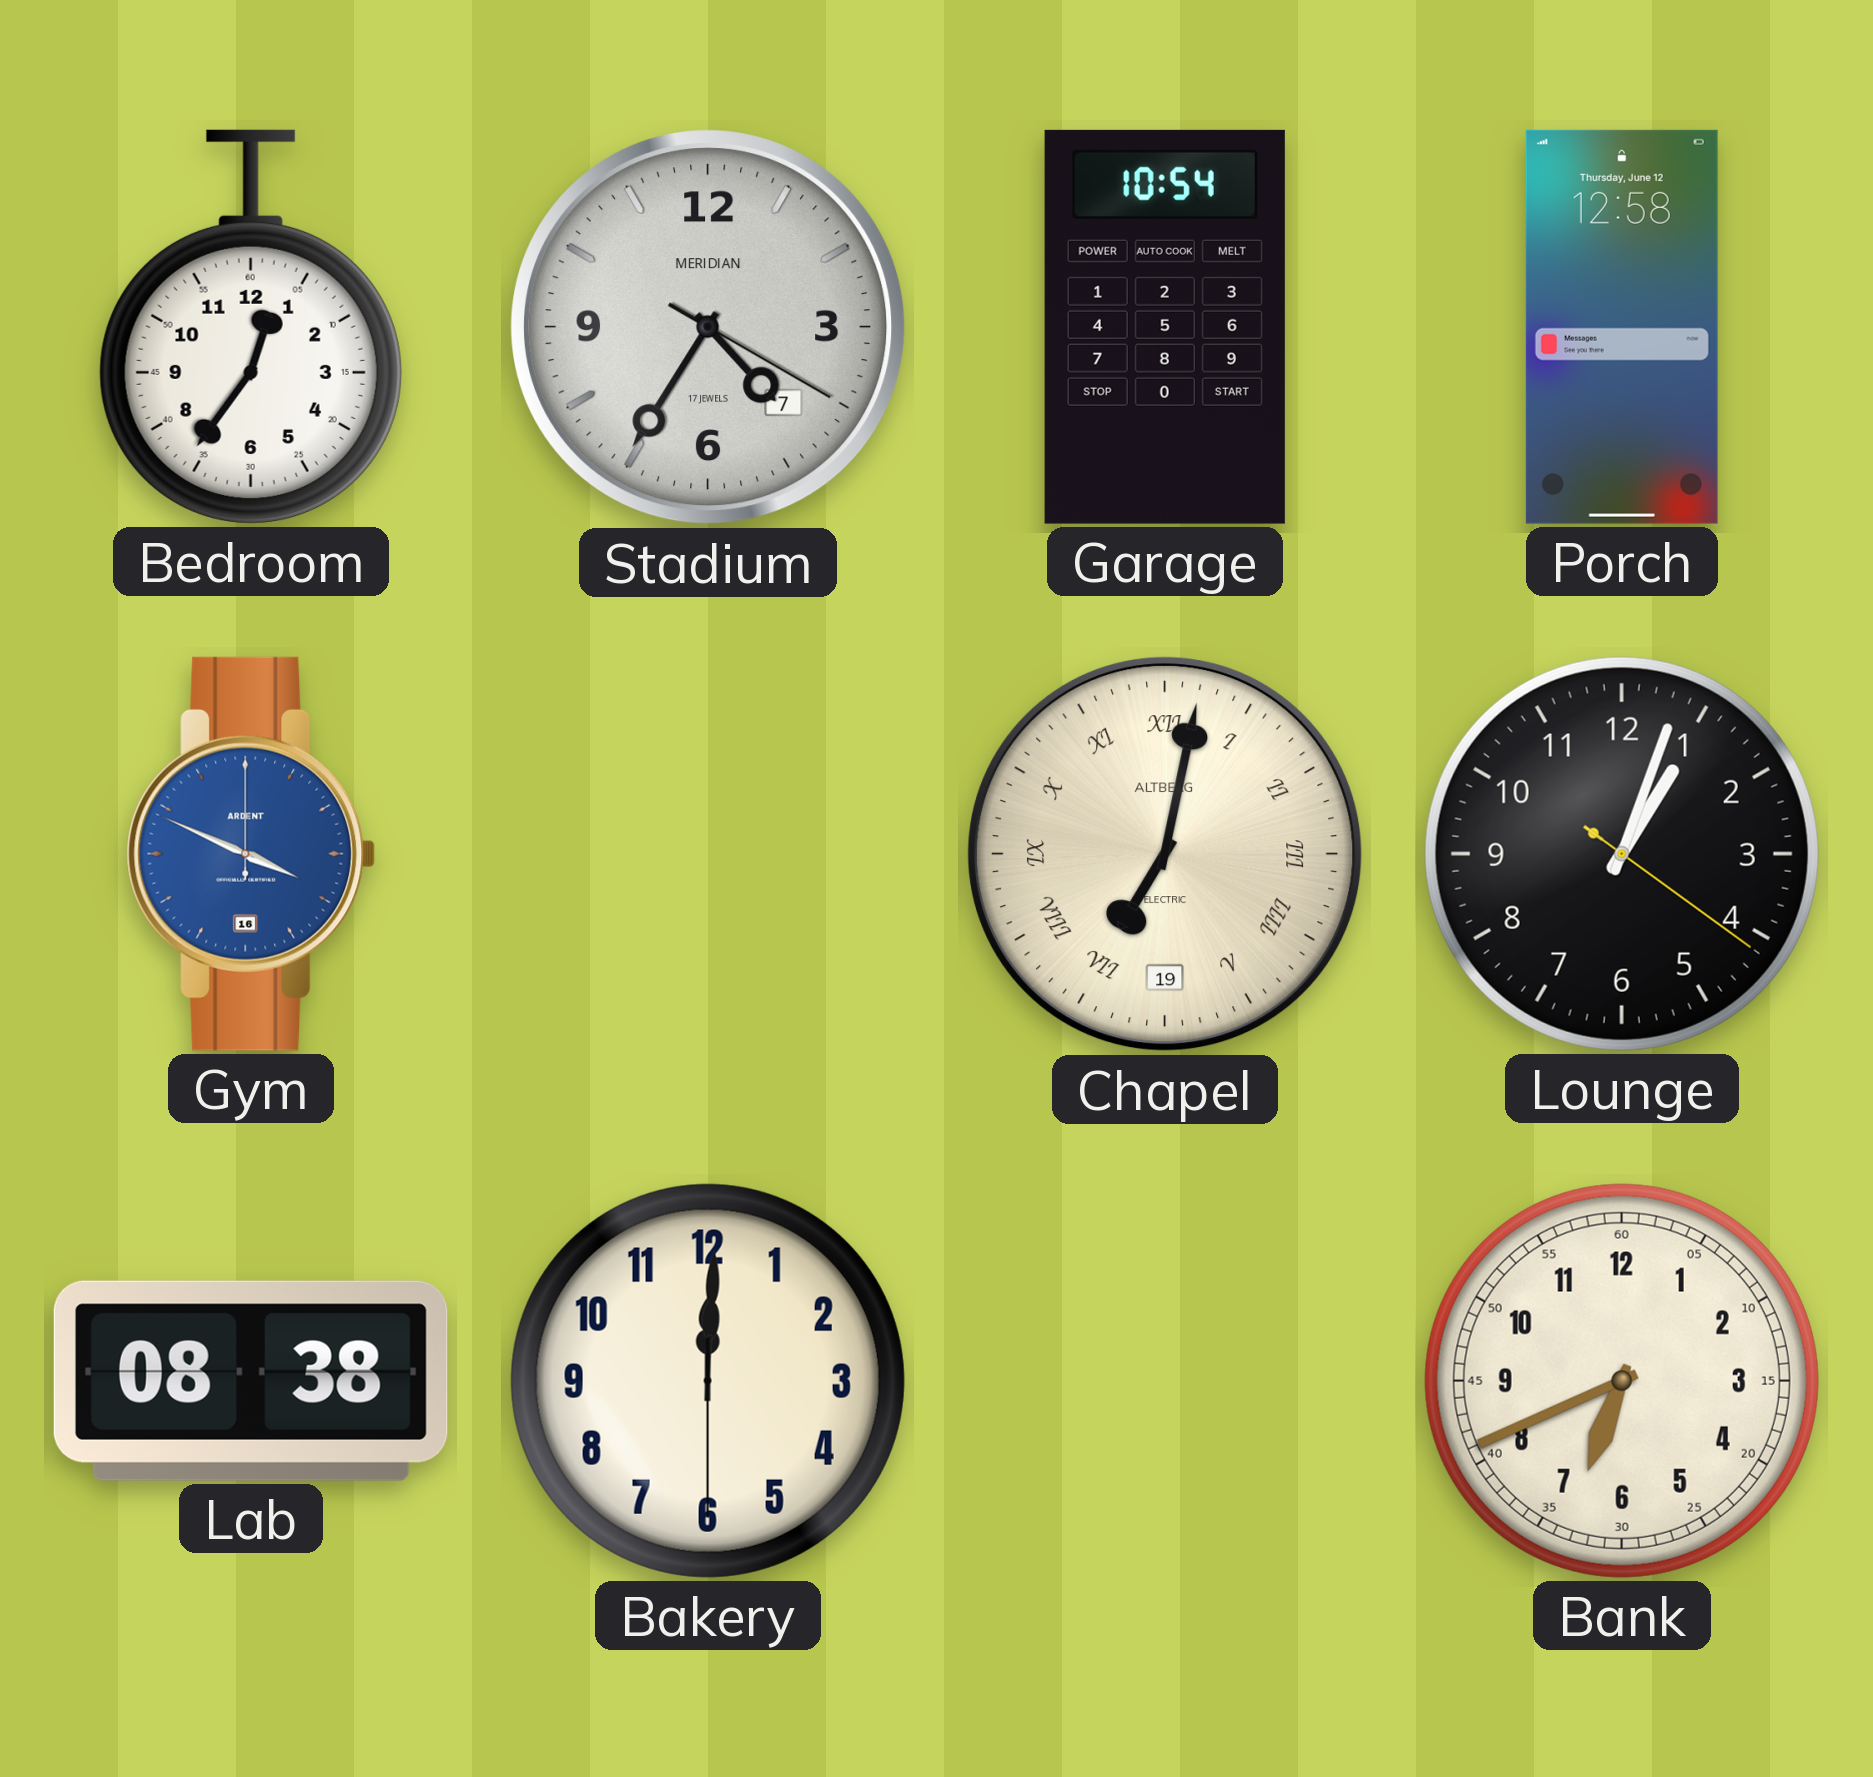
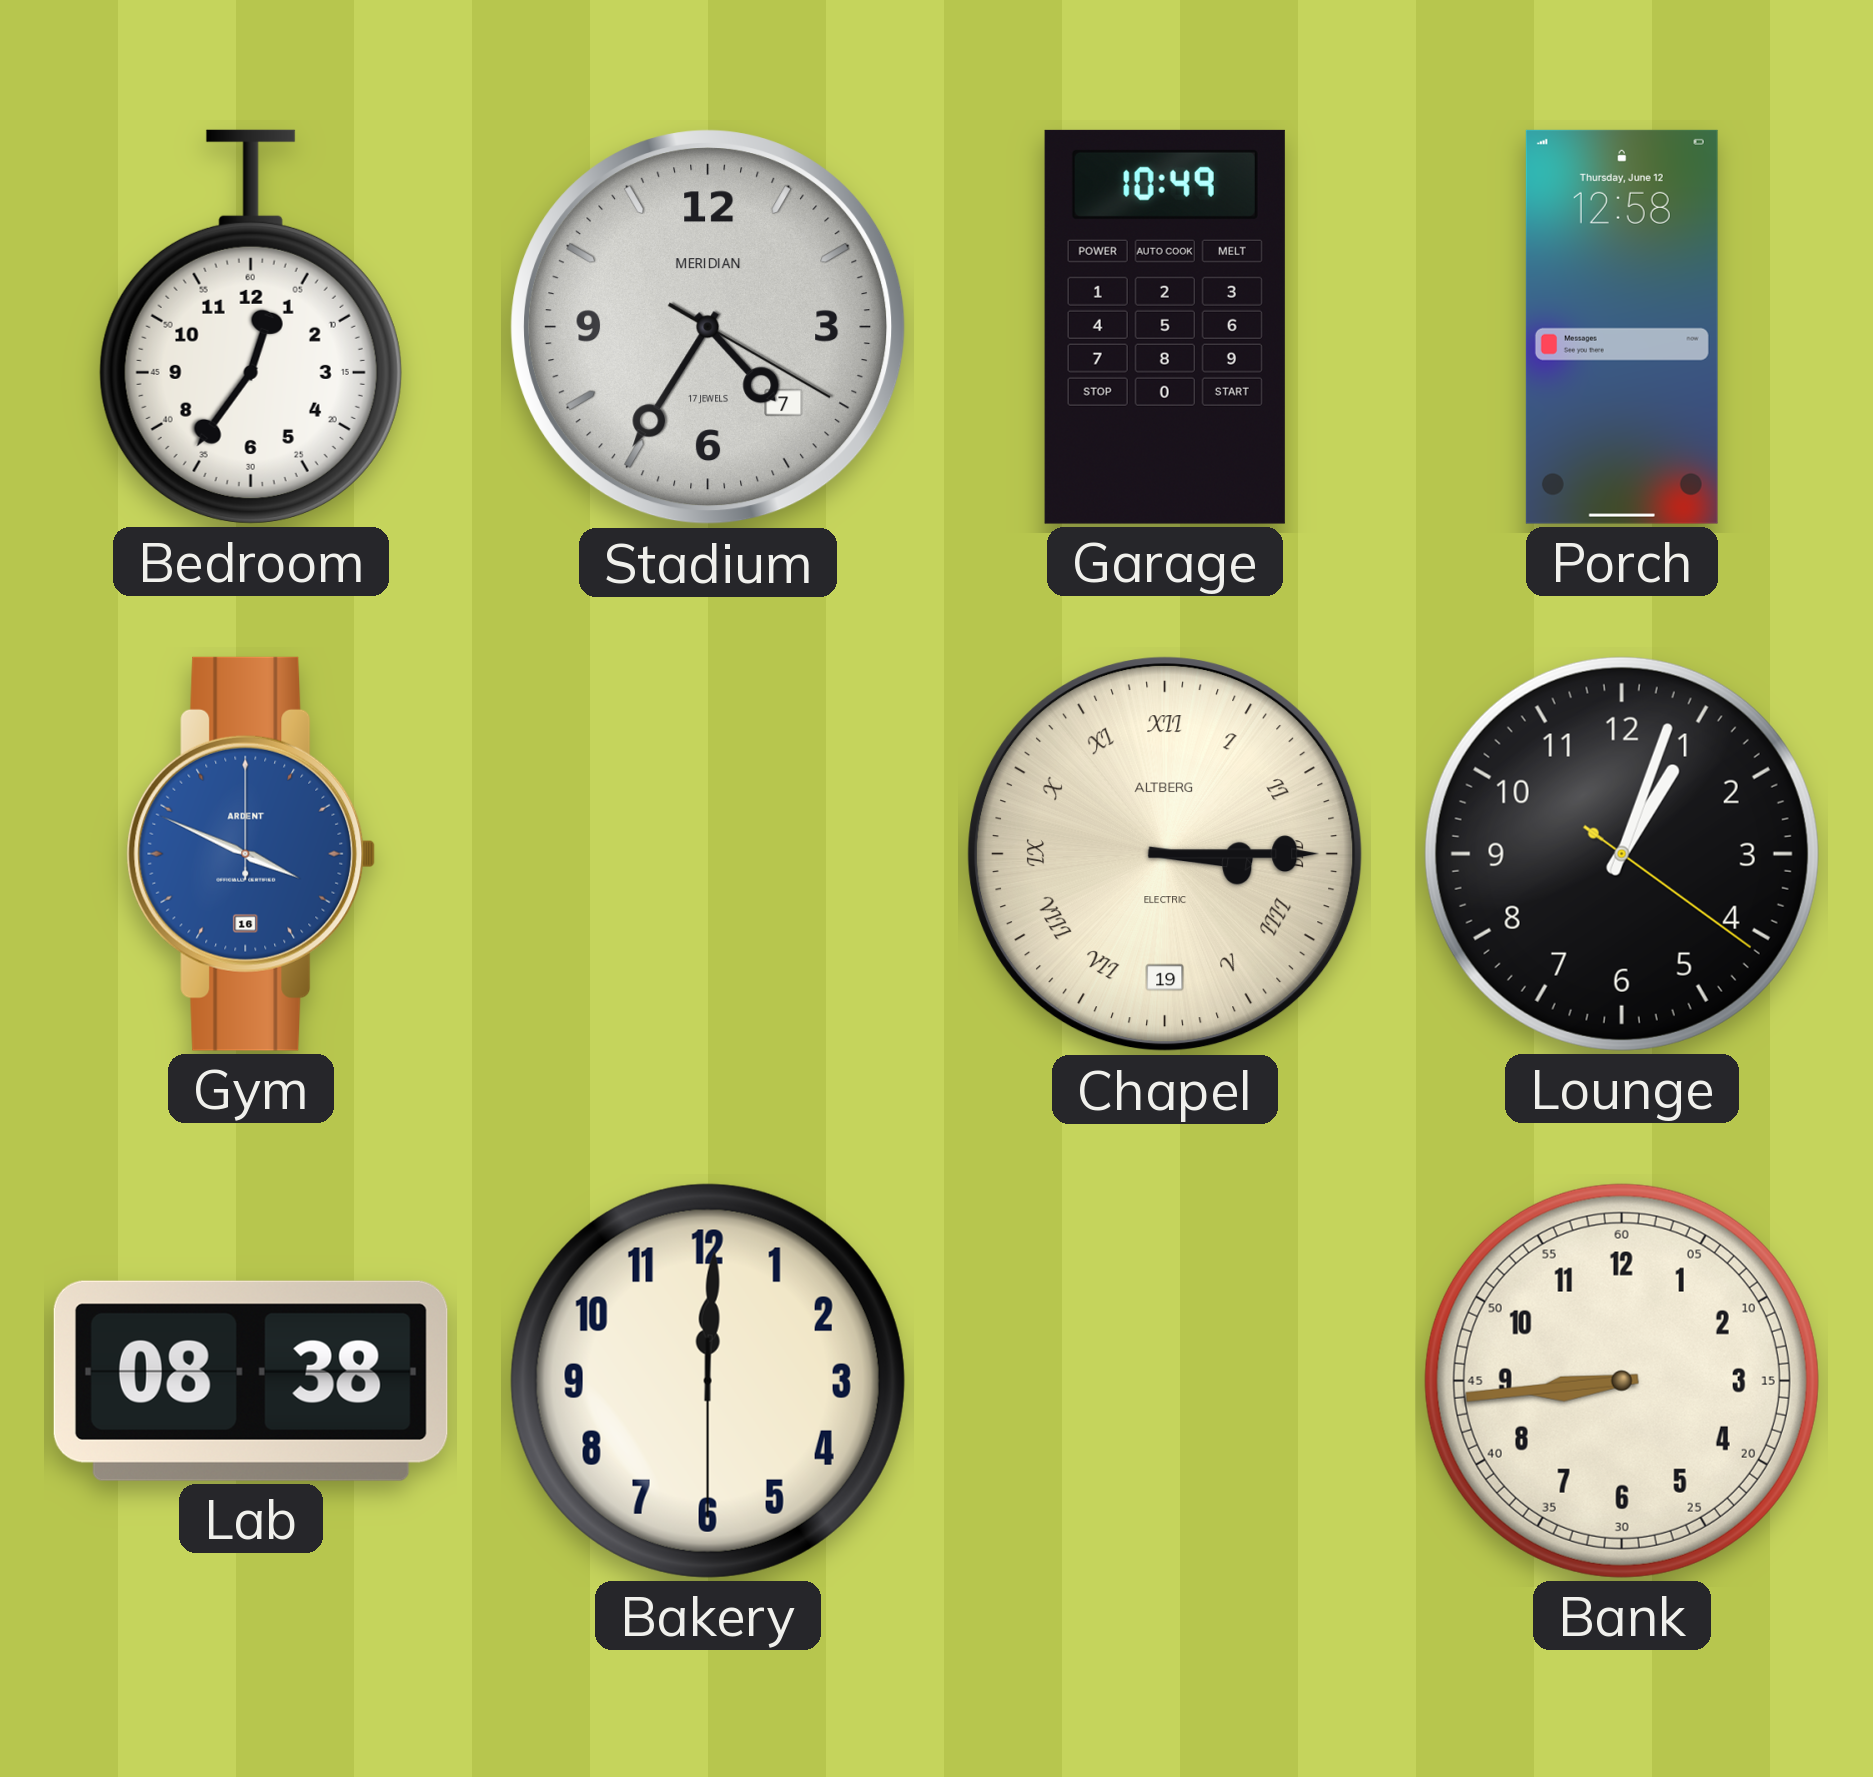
Garage: 10:54 -> 10:49
Chapel: 7:02 -> 3:15
Bank: 6:41 -> 8:44
